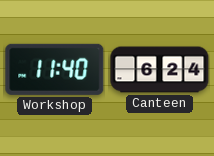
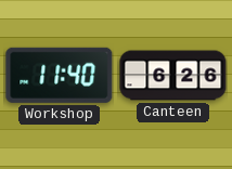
Canteen: 6:24 -> 6:26
